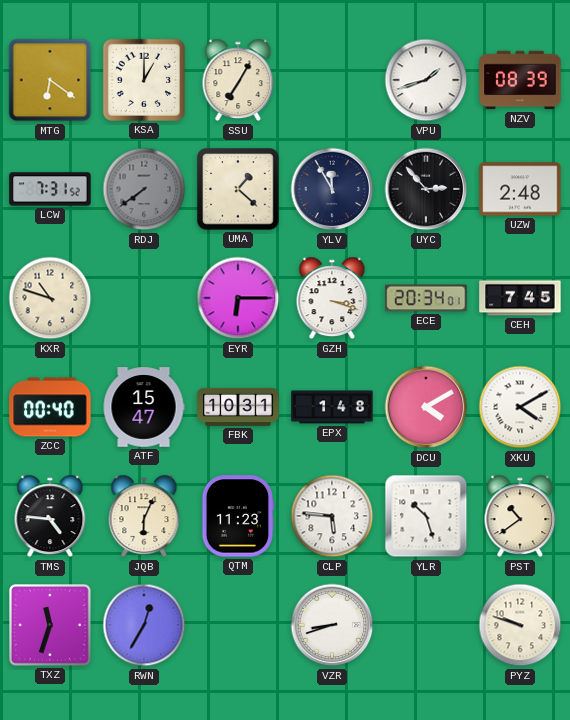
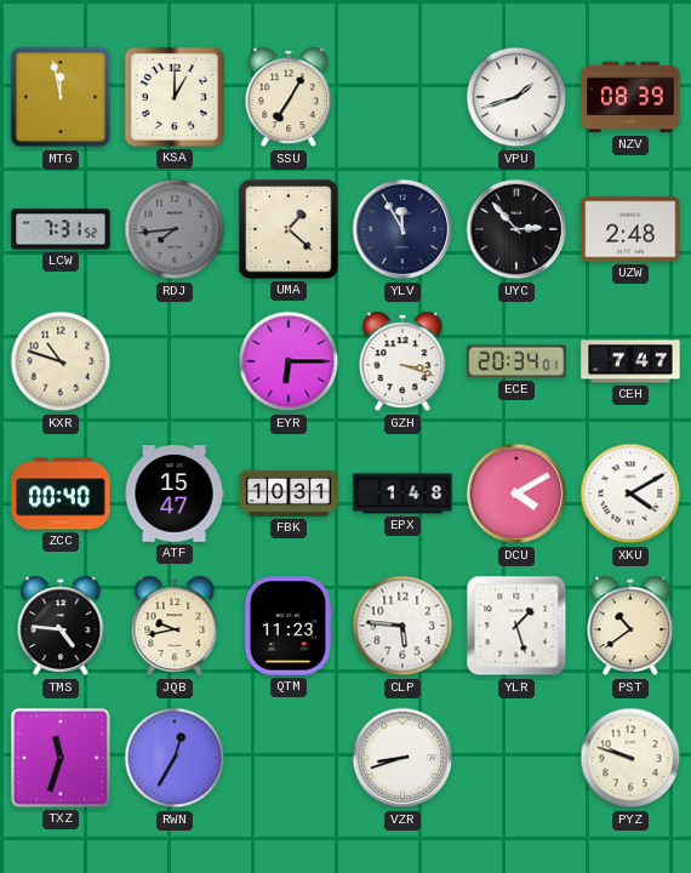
MTG: 6:21 -> 11:58
RDJ: 7:39 -> 7:44
CEH: 7:45 -> 7:47
JQB: 6:04 -> 9:43
YLR: 10:27 -> 1:27
